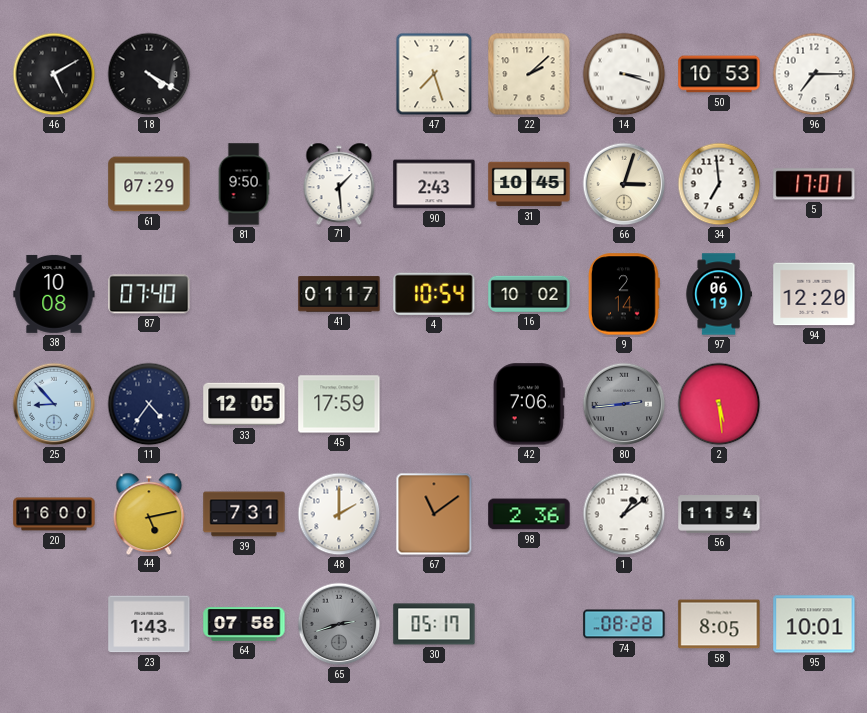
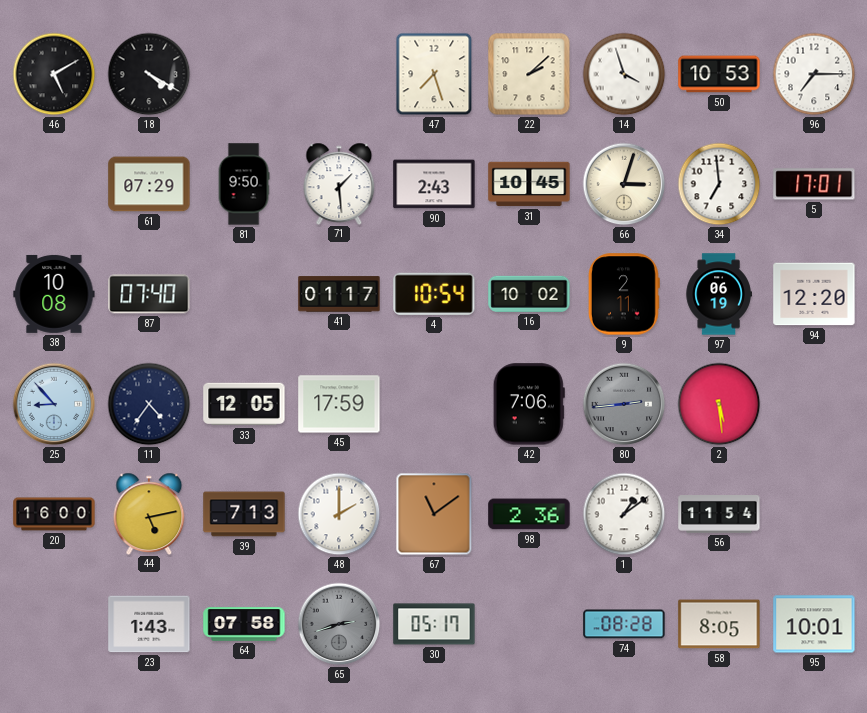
14: 3:18 -> 3:57
9: 2:14 -> 2:11
39: 7:31 -> 7:13
